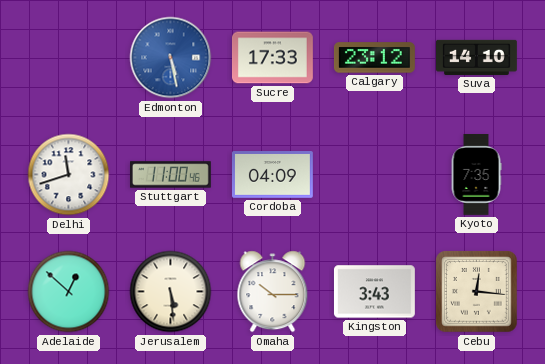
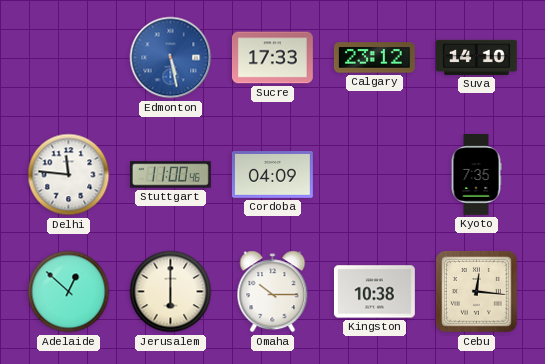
Delhi: 11:42 -> 11:46
Jerusalem: 5:29 -> 6:00
Kingston: 3:43 -> 10:38
